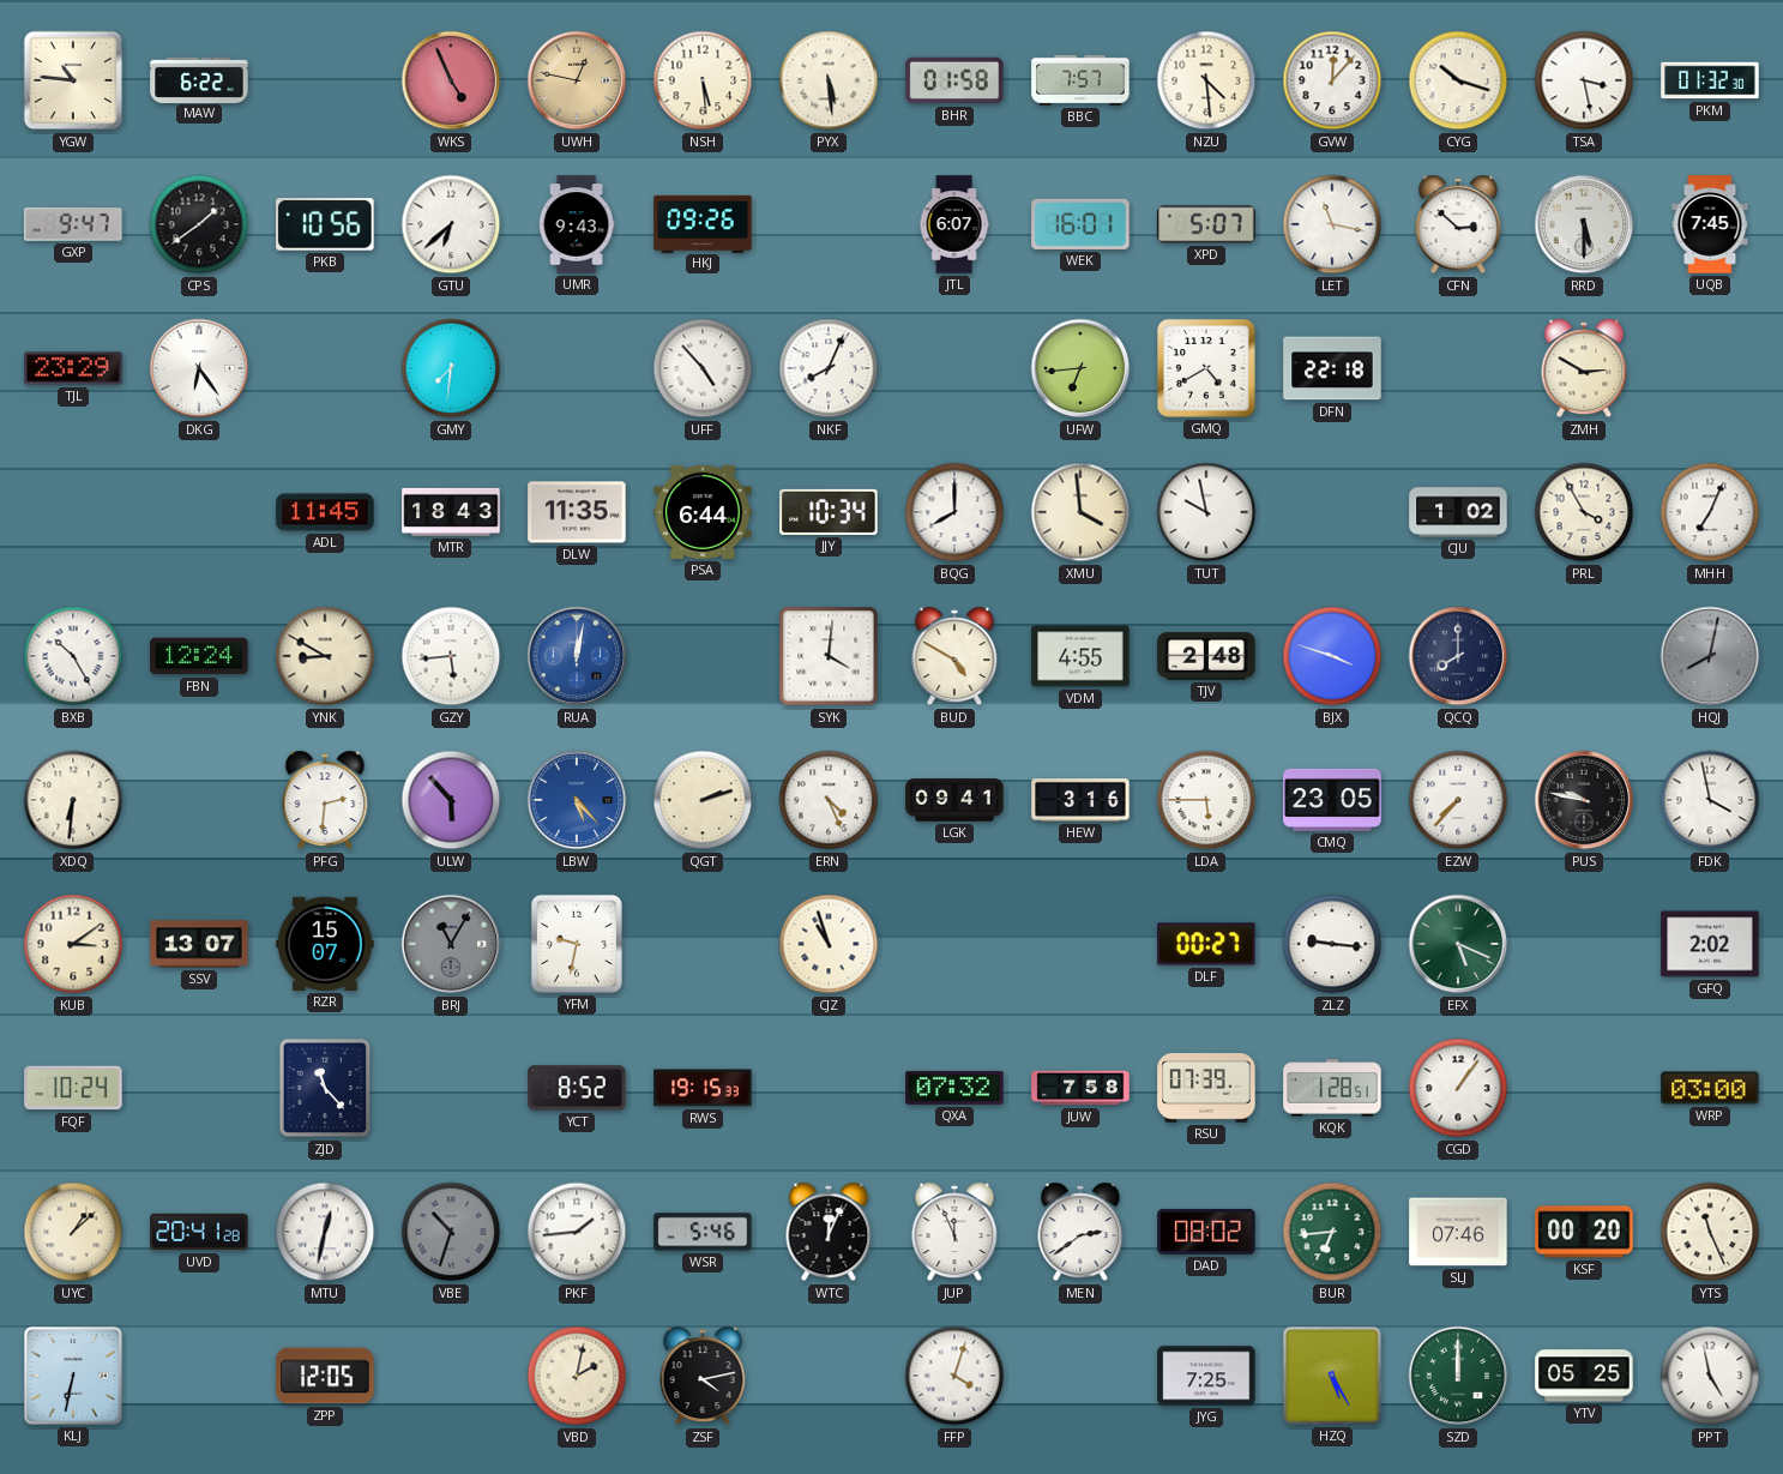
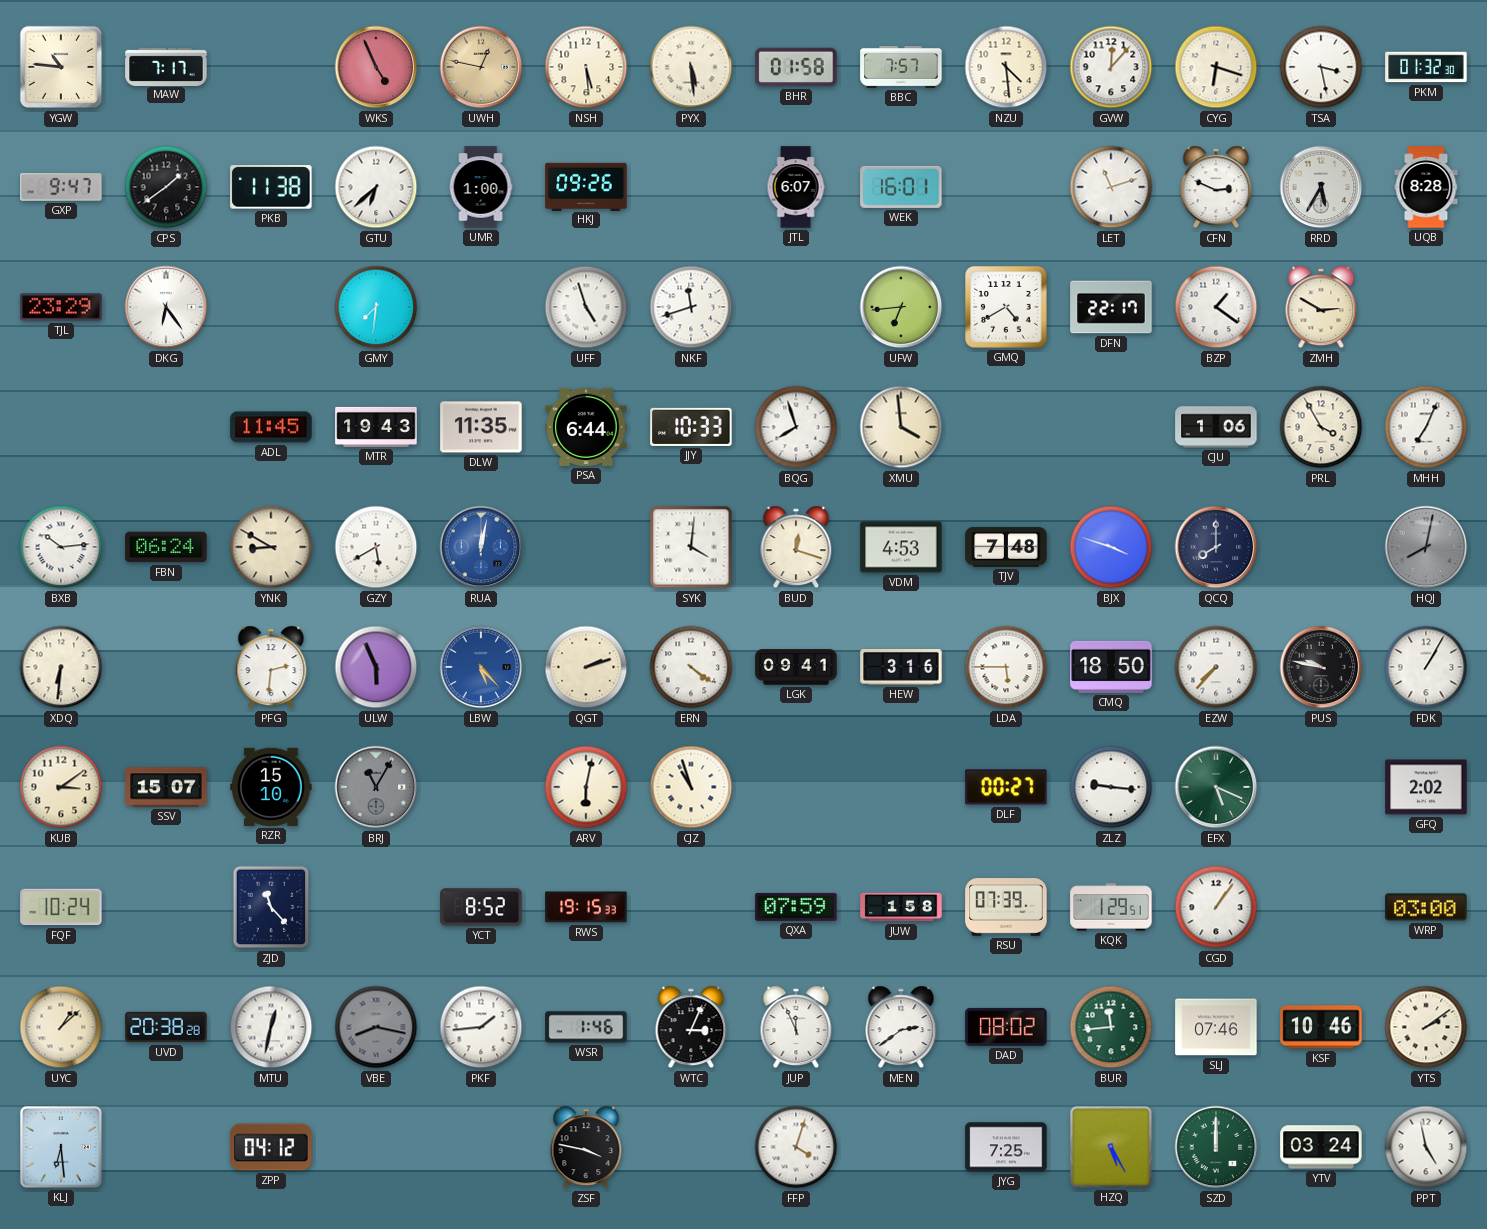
MAW: 6:22 -> 7:17
CYG: 10:18 -> 6:18
PKB: 10:56 -> 11:38
UMR: 9:43 -> 1:00
XPD: 5:07 -> none
LET: 11:17 -> 11:12
CFN: 2:52 -> 2:49
RRD: 5:30 -> 5:35
UQB: 7:45 -> 8:28
UFF: 4:53 -> 4:57
NKF: 8:04 -> 11:42
DFN: 22:18 -> 22:17
BZP: none -> 1:21
MTR: 18:43 -> 19:43
JJY: 10:34 -> 10:33
BQG: 8:00 -> 7:57
TUT: 9:58 -> none
CJU: 1:02 -> 1:06
BXB: 10:25 -> 10:14
FBN: 12:24 -> 06:24
GZY: 5:44 -> 5:40
BUD: 4:50 -> 12:18
VDM: 4:55 -> 4:53
TJV: 2:48 -> 7:48
ULW: 5:53 -> 5:56
ERN: 4:26 -> 4:21
CMQ: 23:05 -> 18:50
FDK: 3:58 -> 1:05
SSV: 13:07 -> 15:07
RZR: 15:07 -> 15:10
YFM: 9:32 -> none
ARV: none -> 6:02
QXA: 07:32 -> 07:59
JUW: 7:58 -> 1:58
KQK: 1:28 -> 1:29
UVD: 20:41 -> 20:38
VBE: 10:33 -> 8:17
WSR: 5:46 -> 1:46
WTC: 12:04 -> 3:04
BUR: 6:44 -> 11:44
KSF: 00:20 -> 10:46
YTS: 11:26 -> 2:09
KLJ: 6:32 -> 6:29
ZPP: 12:05 -> 04:12
VBD: 2:02 -> none
ZSF: 4:13 -> 3:47
YTV: 05:25 -> 03:24
